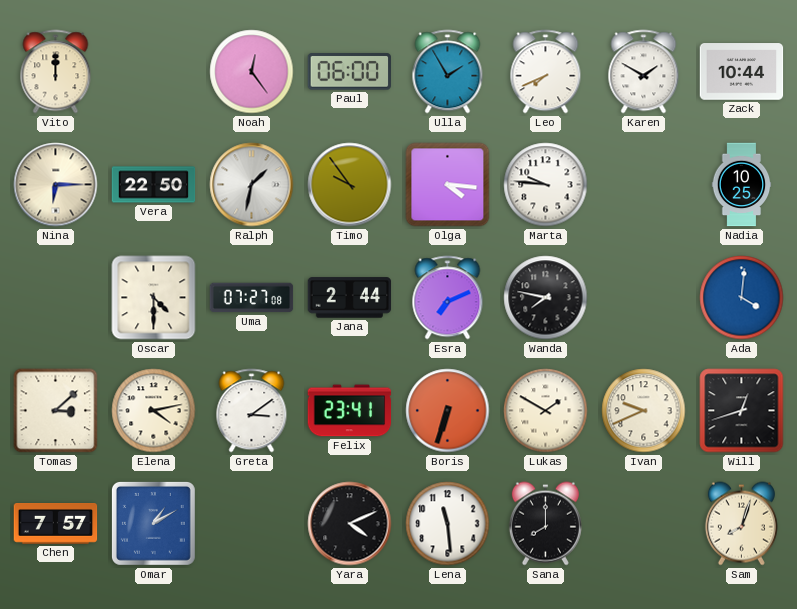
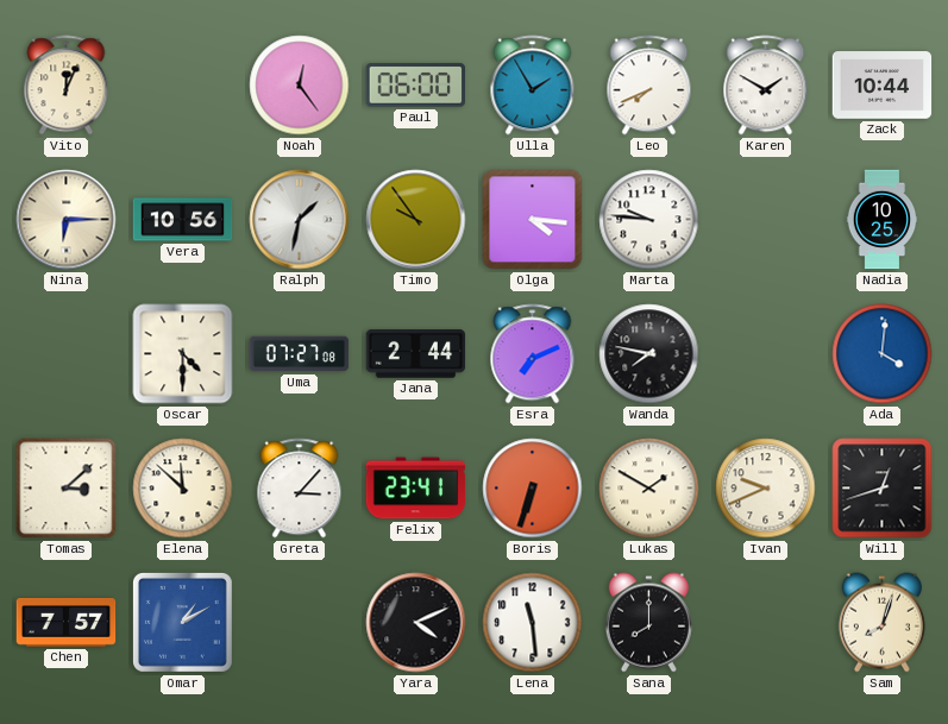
Vito: 12:00 -> 12:04
Vera: 22:50 -> 10:56
Elena: 4:13 -> 11:52
Greta: 3:09 -> 3:07
